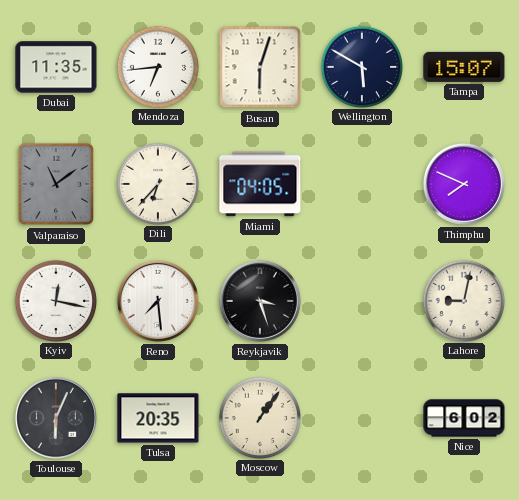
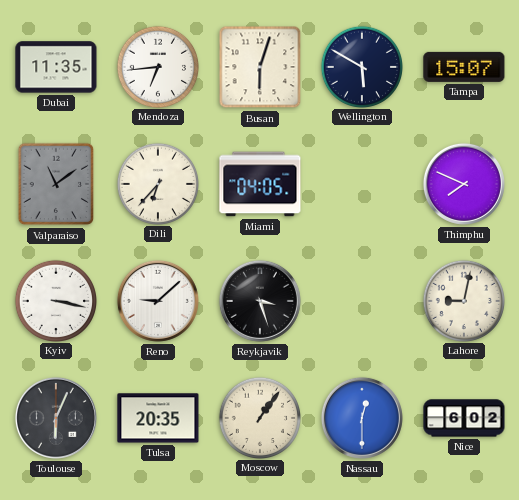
Kyiv: 12:17 -> 3:17
Reno: 7:29 -> 9:08
Nassau: none -> 12:30
